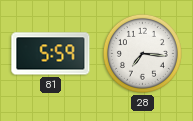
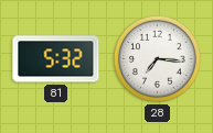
81: 5:59 -> 5:32
